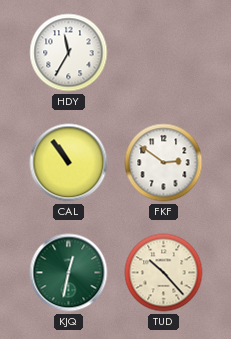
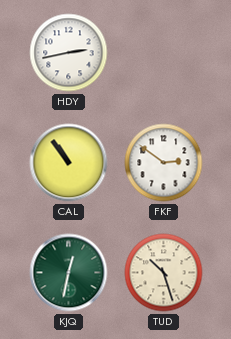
HDY: 11:35 -> 2:43
TUD: 10:23 -> 10:27
